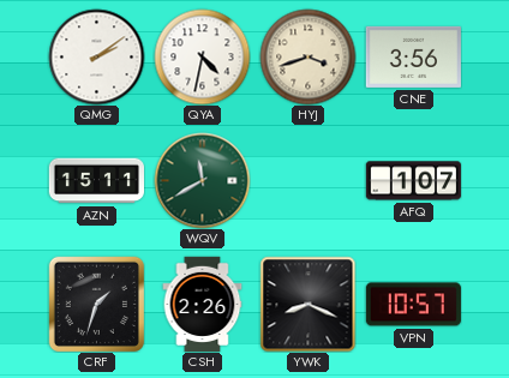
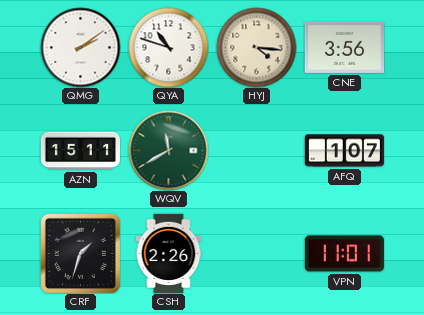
QYA: 4:32 -> 10:48
HYJ: 3:42 -> 4:16
YWK: 8:19 -> none
VPN: 10:57 -> 11:01
